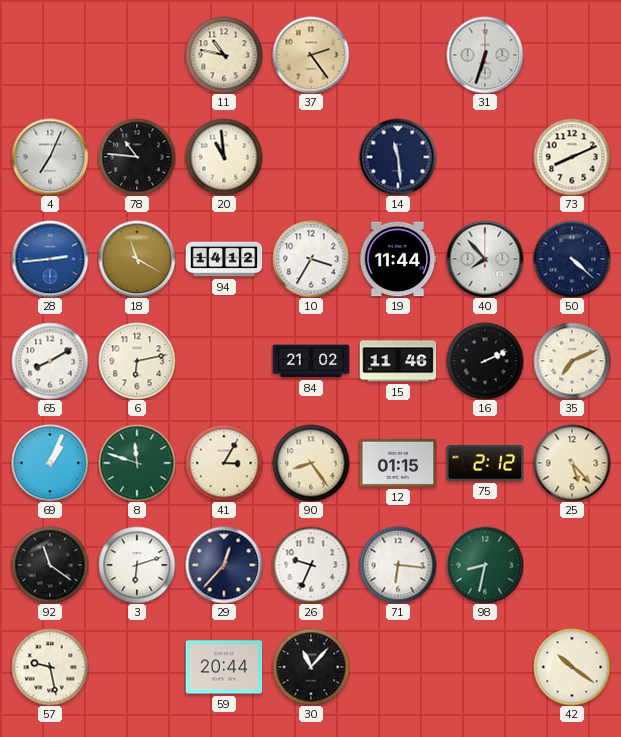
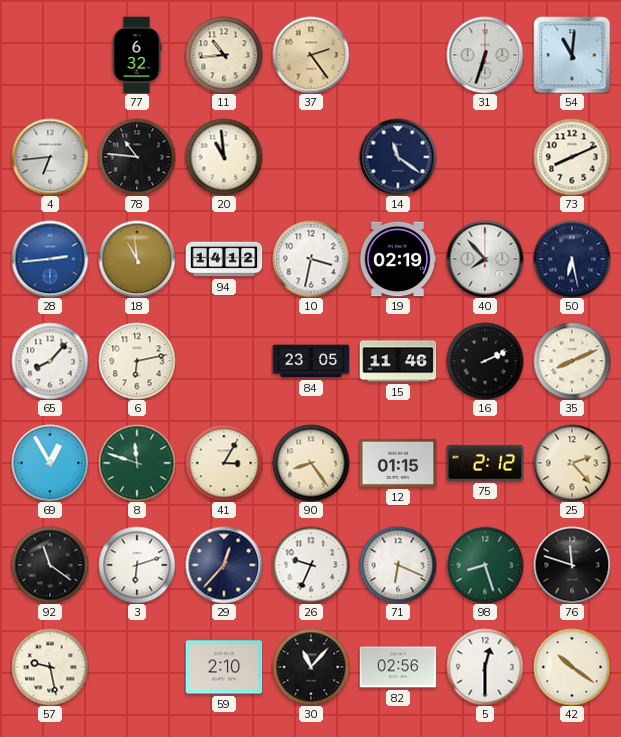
77: none -> 6:32
11: 10:47 -> 10:44
54: none -> 11:01
4: 7:04 -> 6:44
14: 11:29 -> 11:21
18: 11:20 -> 10:59
10: 3:35 -> 3:32
19: 11:44 -> 02:19
50: 4:22 -> 6:28
65: 8:10 -> 8:07
84: 21:02 -> 23:05
35: 7:11 -> 8:11
69: 1:04 -> 12:55
25: 5:23 -> 2:23
71: 6:16 -> 6:19
98: 8:32 -> 8:27
76: none -> 11:48
59: 20:44 -> 2:10
82: none -> 02:56
5: none -> 12:30
